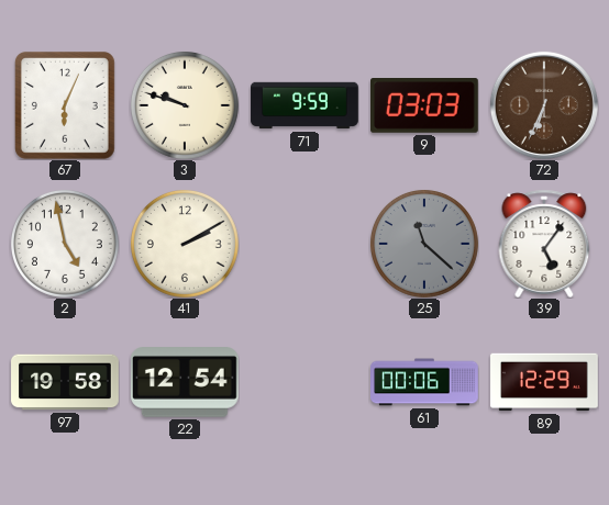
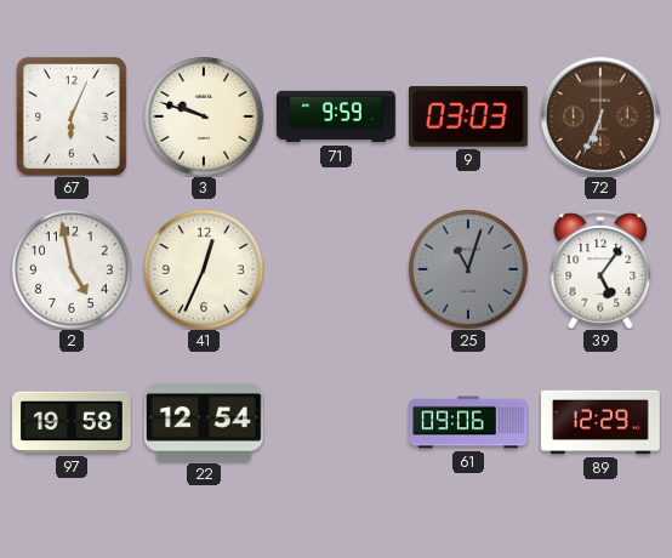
41: 2:10 -> 12:34
25: 11:22 -> 11:03
61: 00:06 -> 09:06
